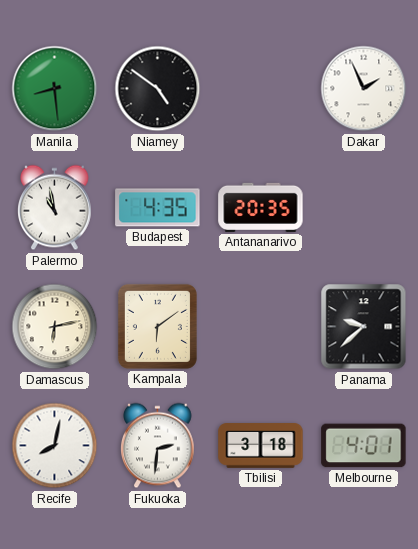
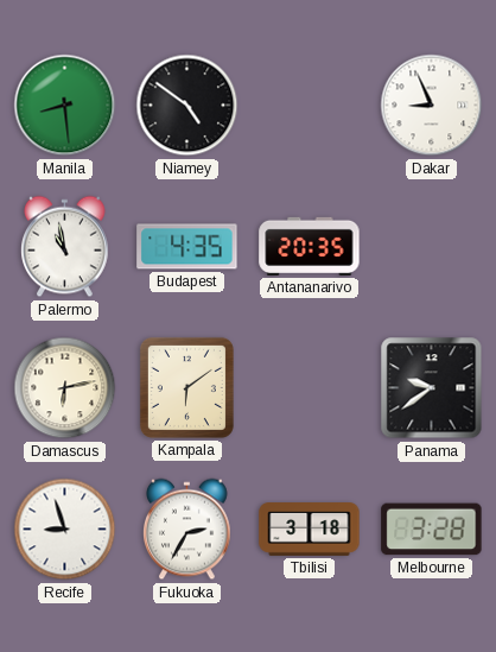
Dakar: 1:56 -> 8:56
Panama: 9:38 -> 9:39
Recife: 8:02 -> 8:57
Fukuoka: 2:31 -> 2:35
Melbourne: 4:01 -> 3:28
